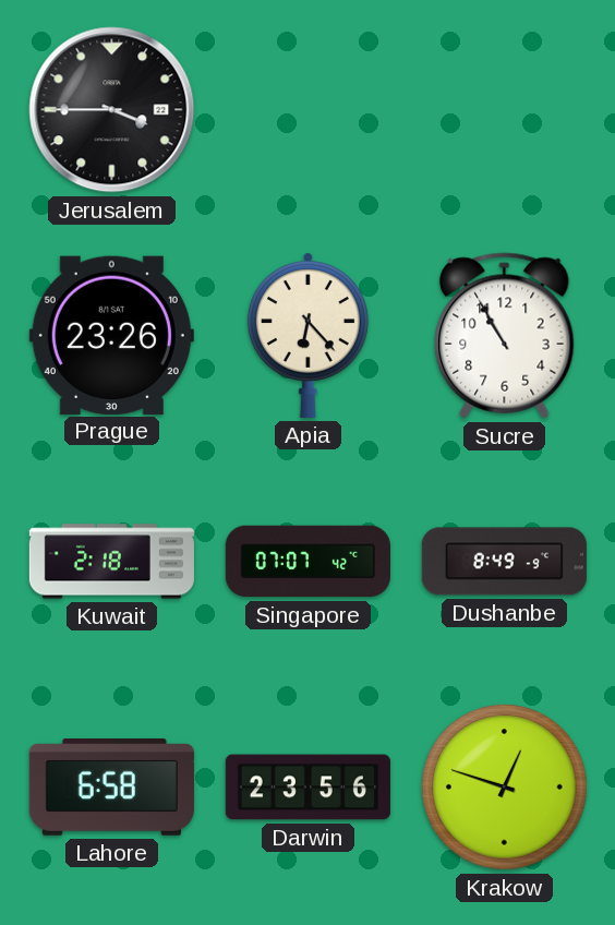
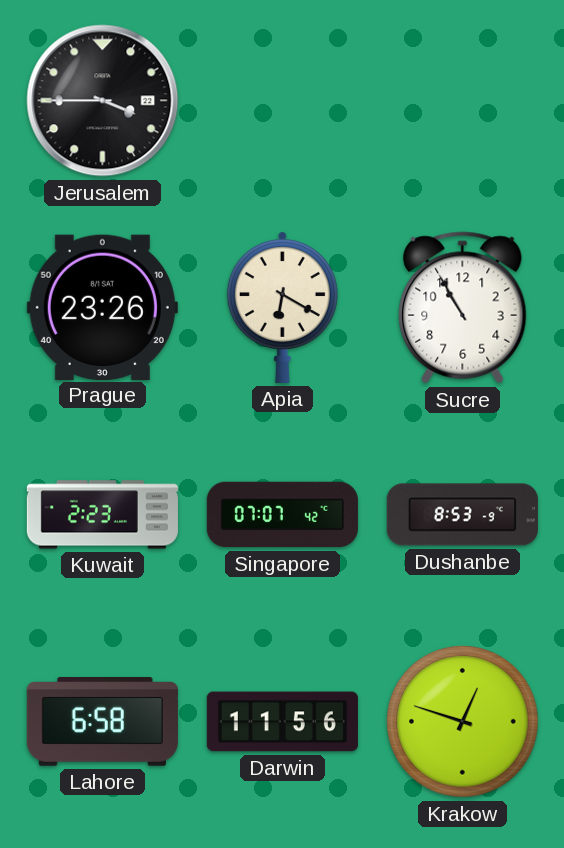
Apia: 6:23 -> 6:20
Kuwait: 2:18 -> 2:23
Dushanbe: 8:49 -> 8:53
Darwin: 23:56 -> 11:56
